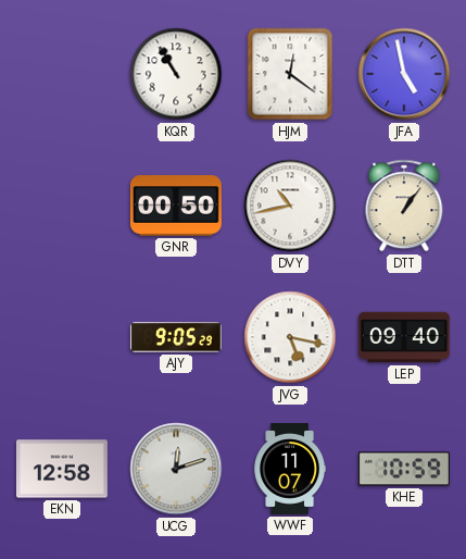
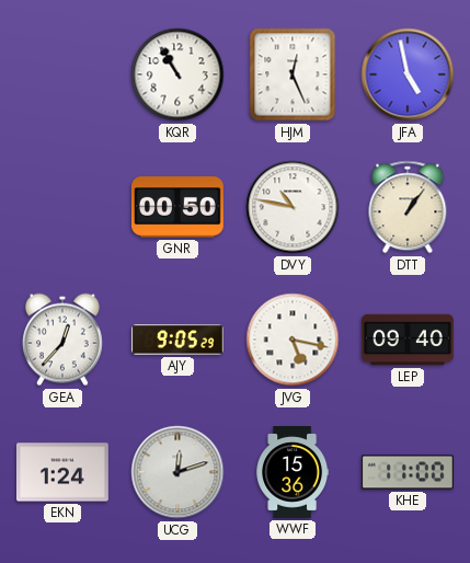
HJM: 12:21 -> 12:26
DVY: 10:43 -> 10:47
GEA: none -> 12:37
EKN: 12:58 -> 1:24
WWF: 11:07 -> 15:36
KHE: 10:59 -> 11:00
